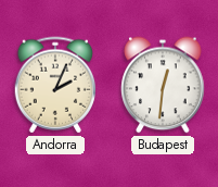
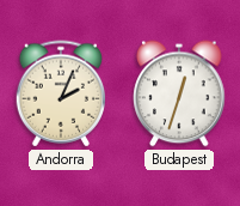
Budapest: 12:31 -> 12:33
